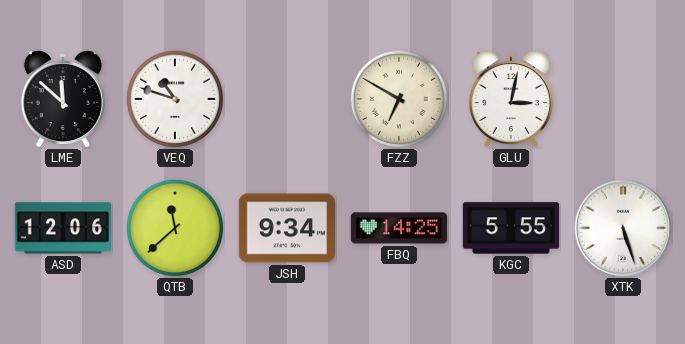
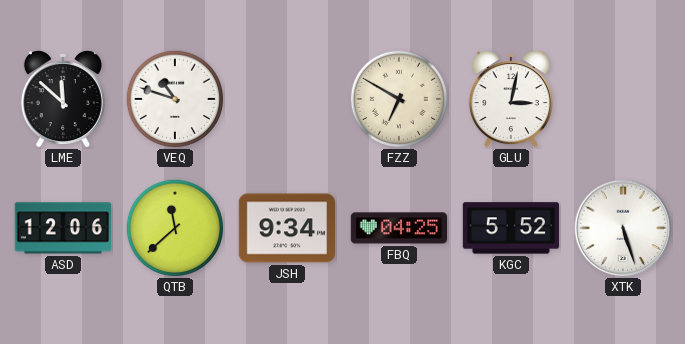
FBQ: 14:25 -> 04:25
KGC: 5:55 -> 5:52
